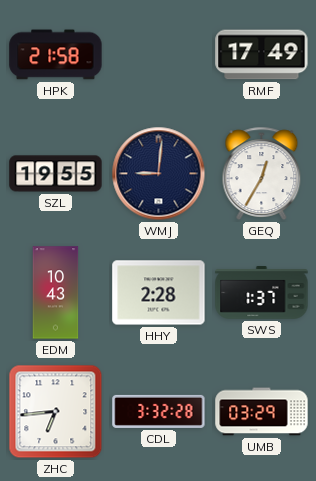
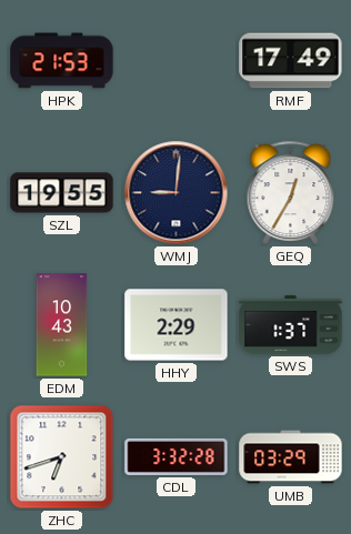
HPK: 21:58 -> 21:53
HHY: 2:28 -> 2:29
ZHC: 6:44 -> 6:42
